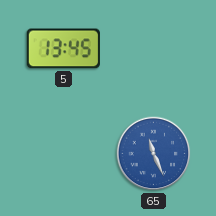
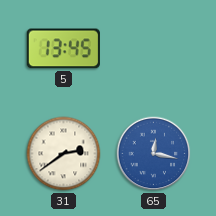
31: none -> 2:39
65: 11:26 -> 12:17
